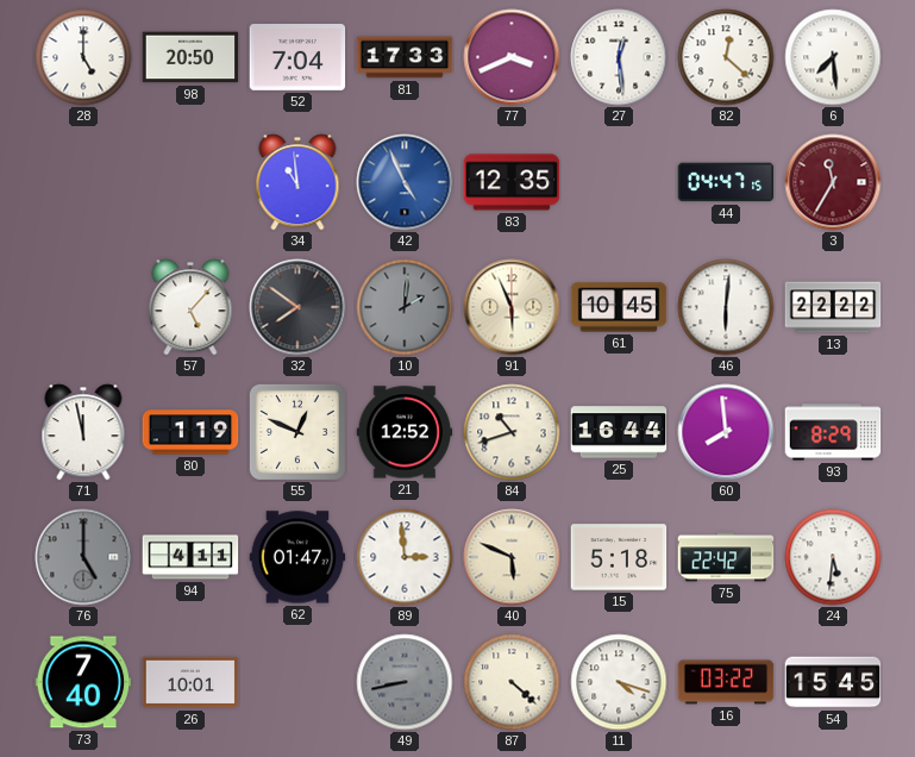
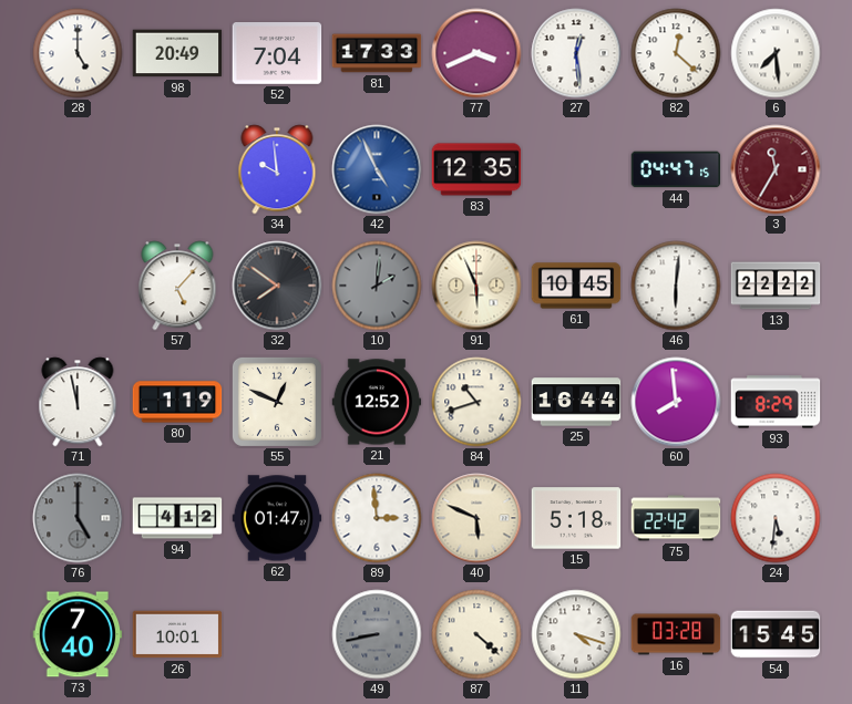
98: 20:50 -> 20:49
34: 10:59 -> 9:59
94: 4:11 -> 4:12
16: 03:22 -> 03:28
